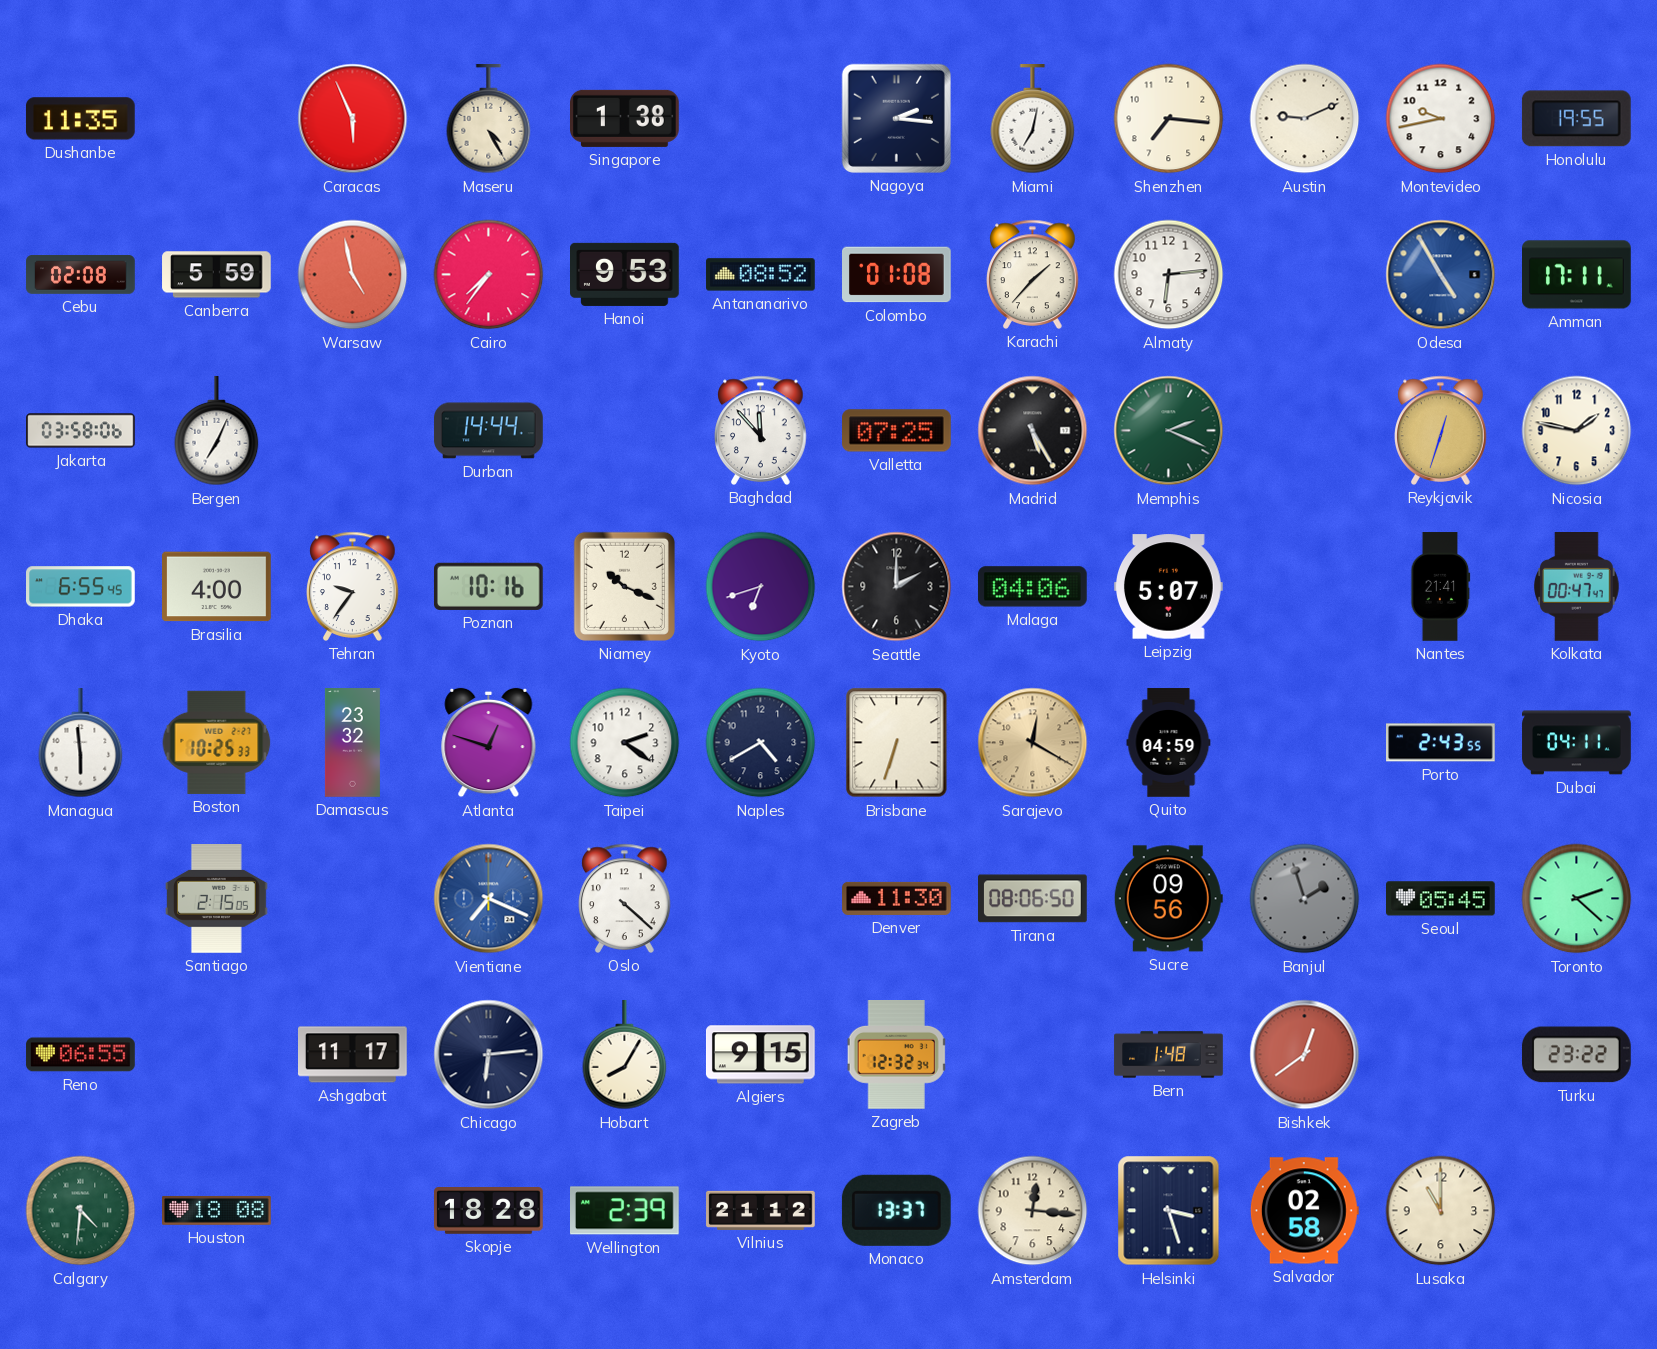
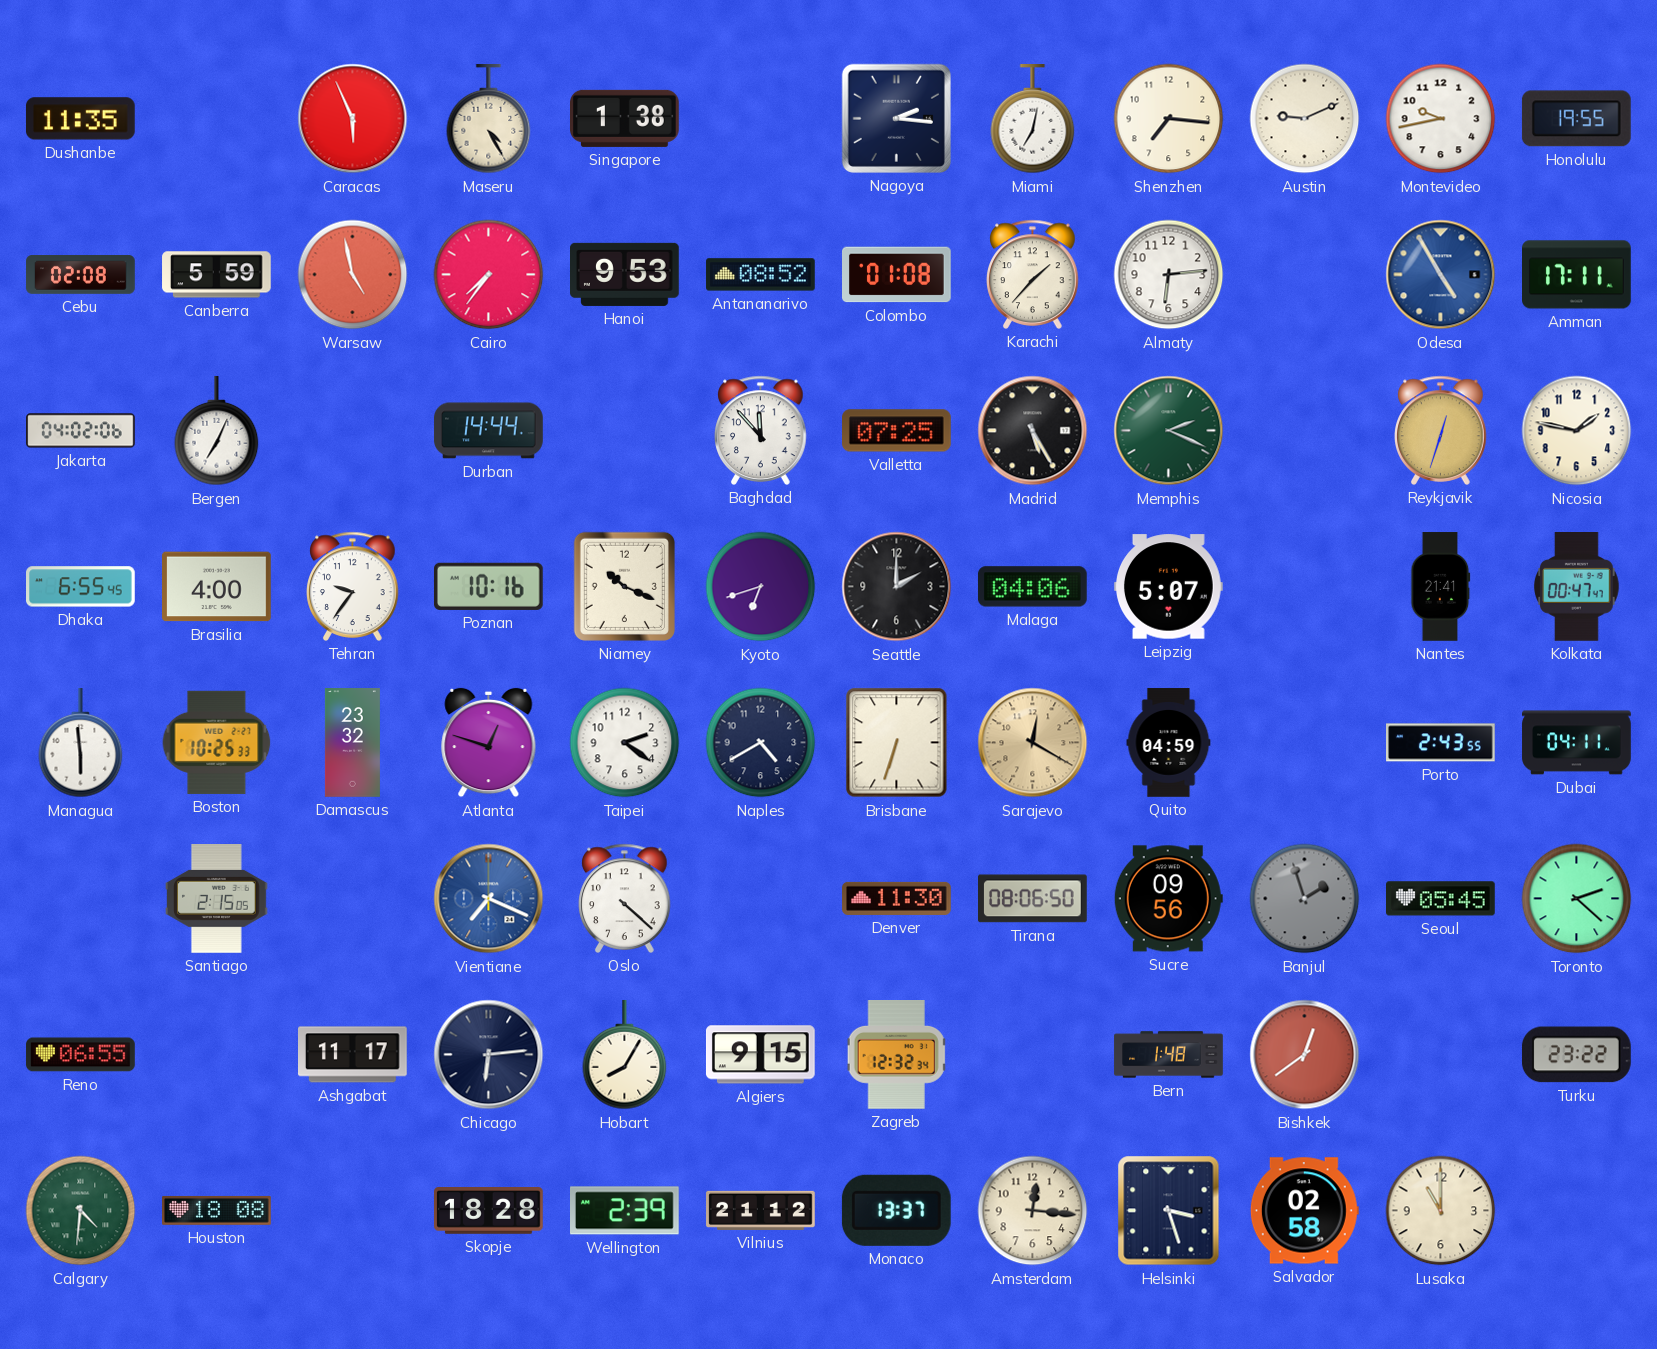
Jakarta: 03:58 -> 04:02
